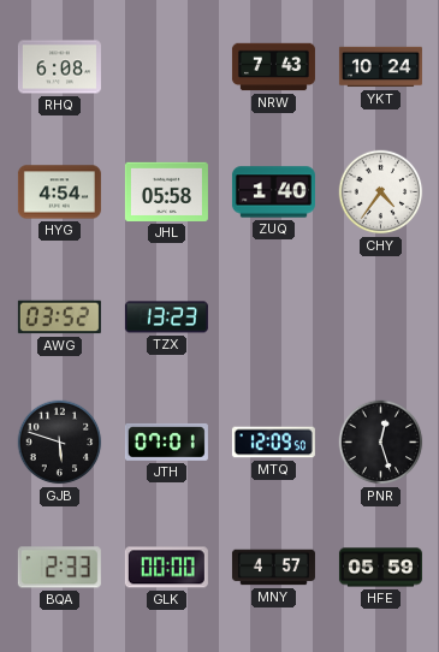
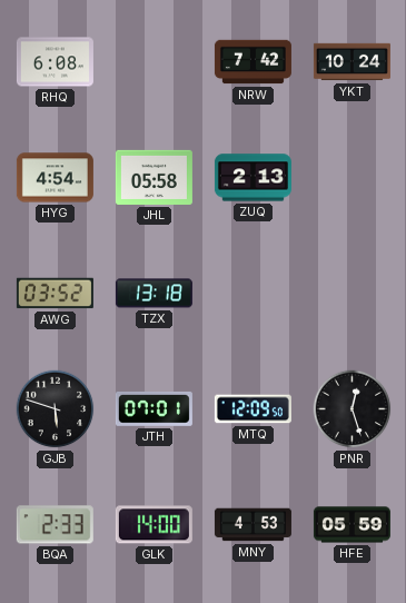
NRW: 7:43 -> 7:42
ZUQ: 1:40 -> 2:13
CHY: 4:36 -> none
TZX: 13:23 -> 13:18
GLK: 00:00 -> 14:00
MNY: 4:57 -> 4:53
